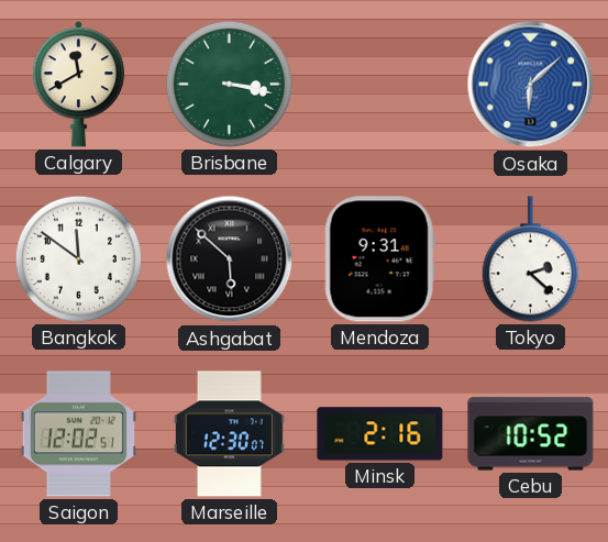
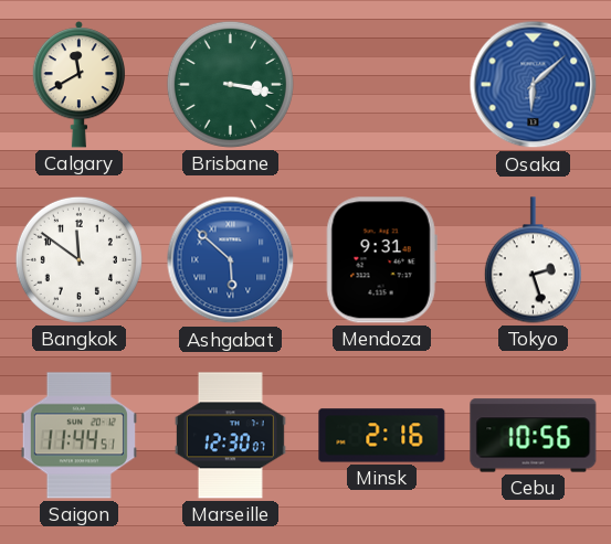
Ashgabat dial: black -> blue
Tokyo: 2:22 -> 2:27
Saigon: 12:02 -> 11:44
Cebu: 10:52 -> 10:56
